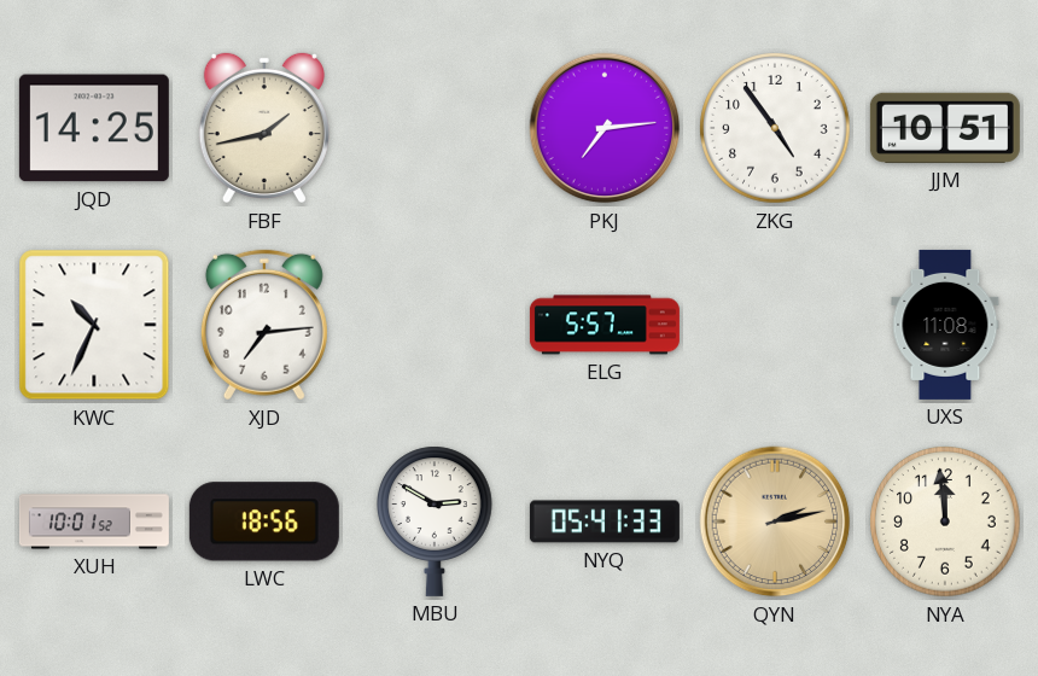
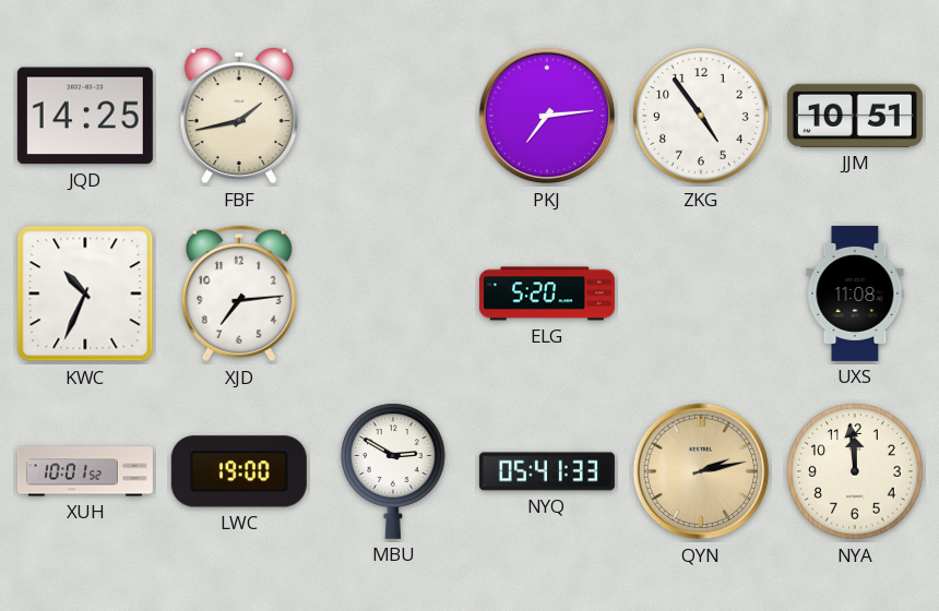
ELG: 5:57 -> 5:20
LWC: 18:56 -> 19:00
